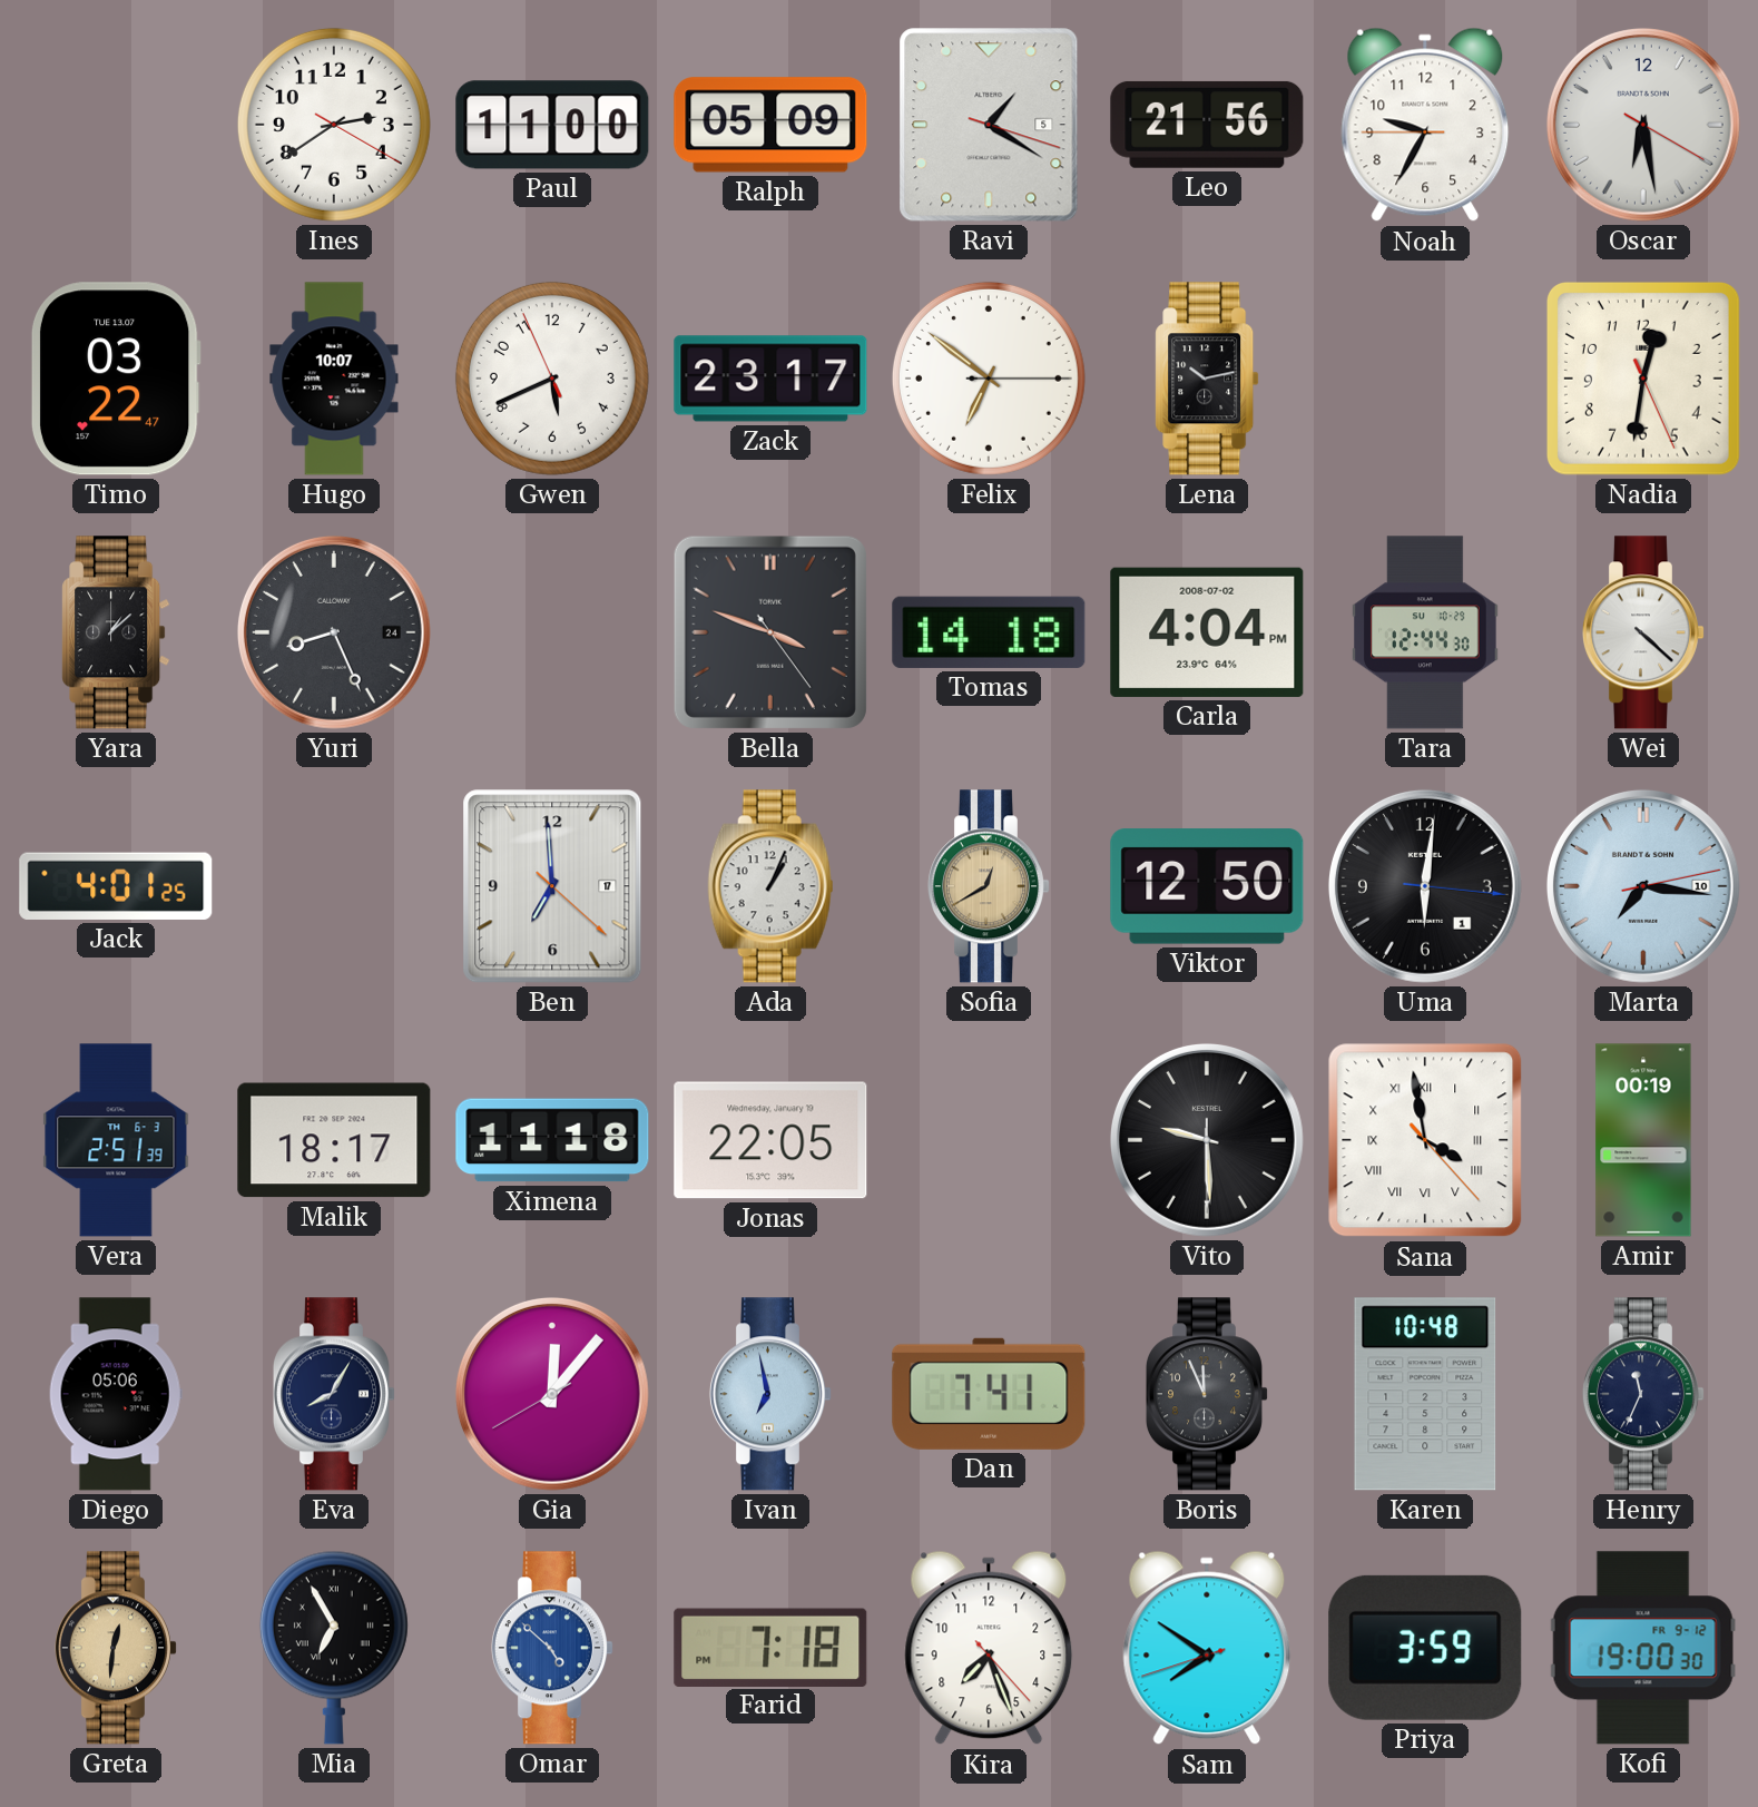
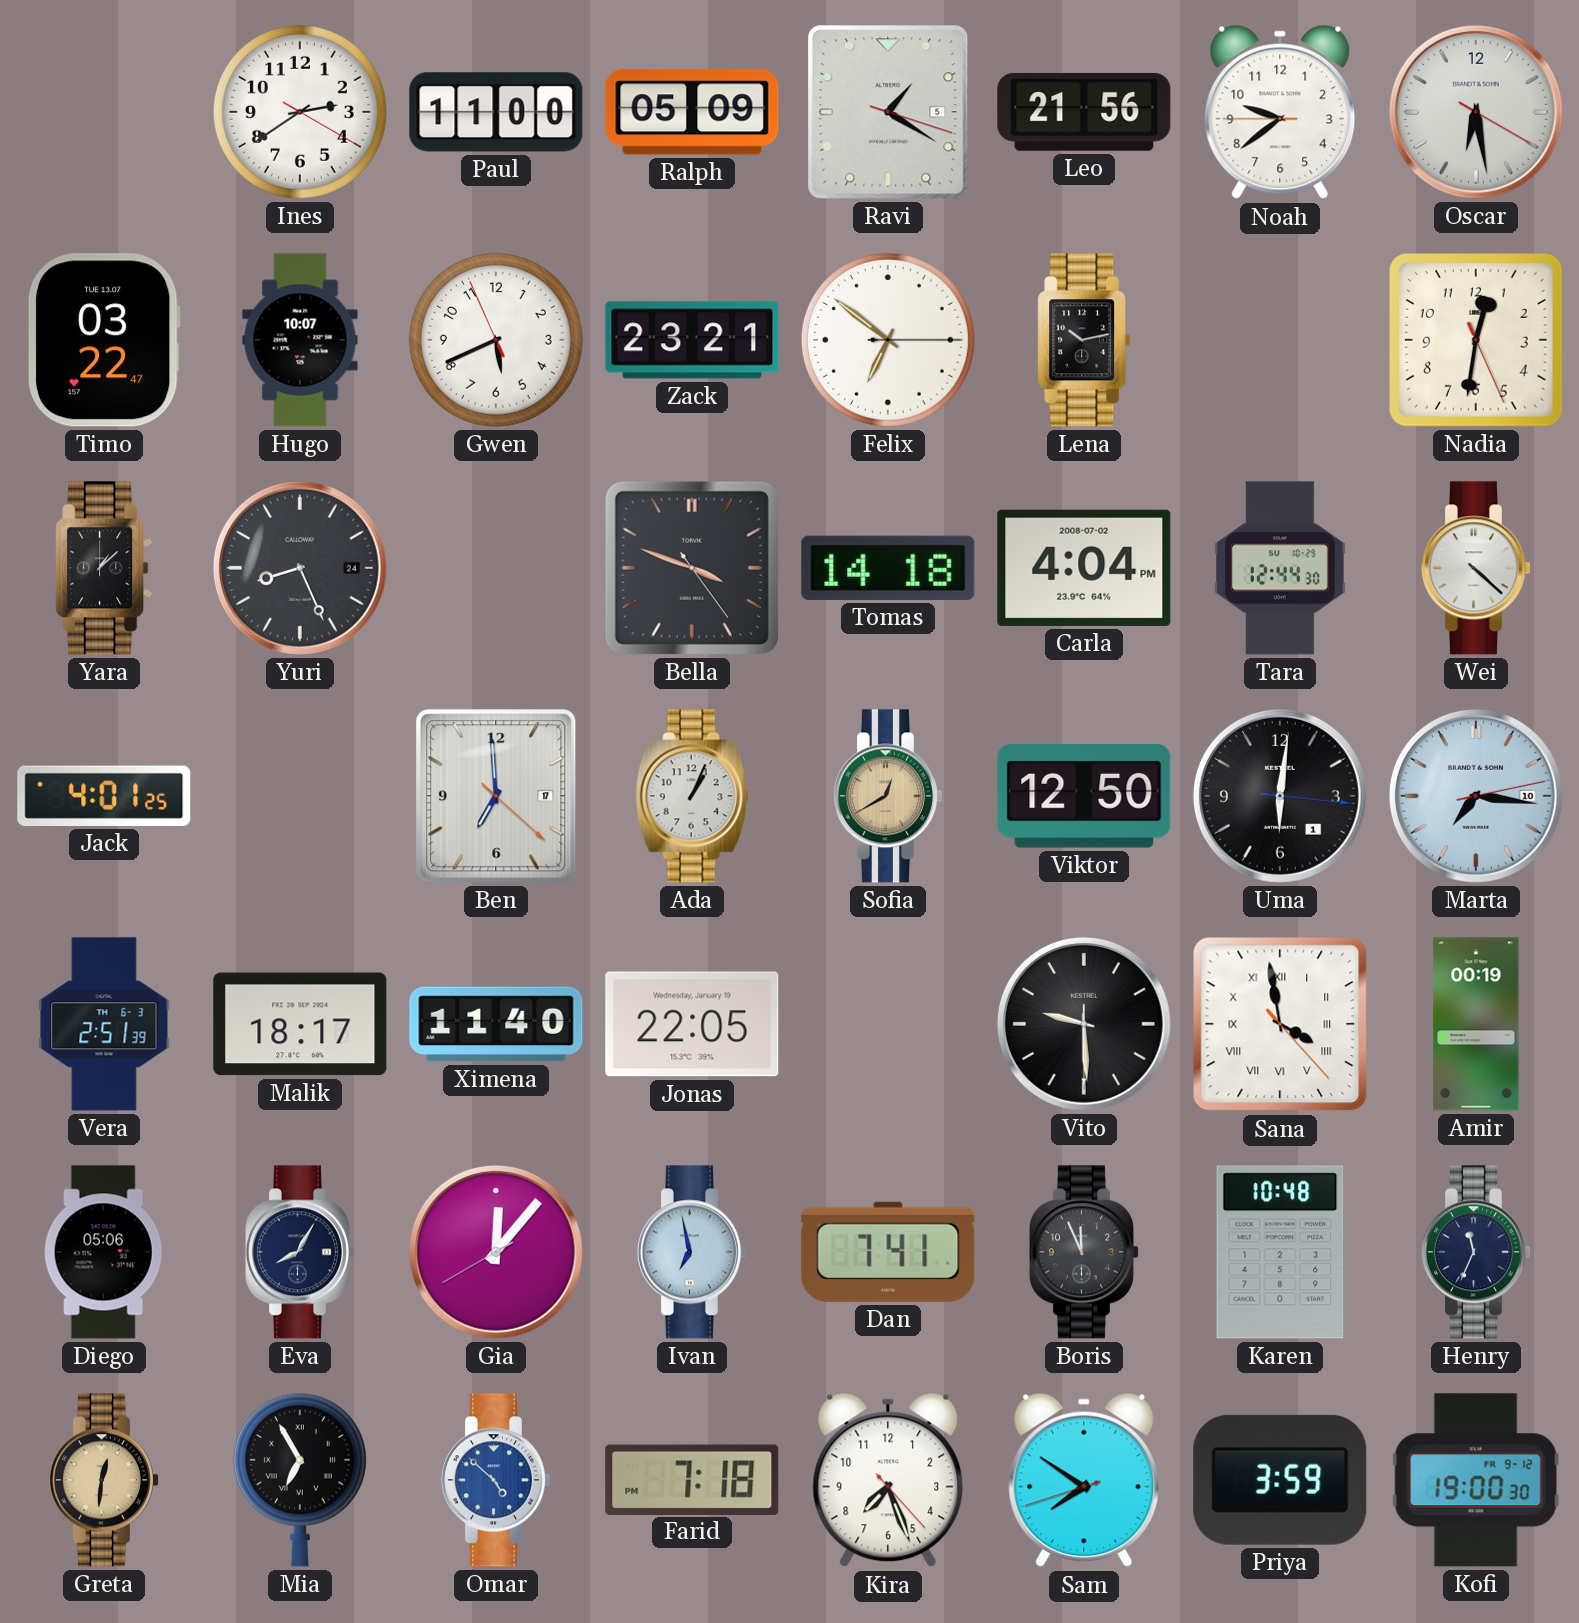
Noah: 9:34 -> 9:38
Zack: 23:17 -> 23:21
Ximena: 11:18 -> 11:40
